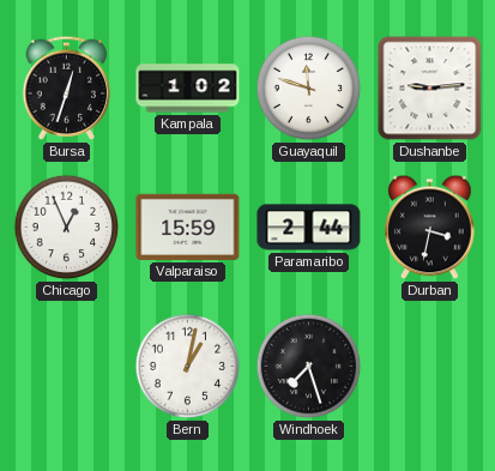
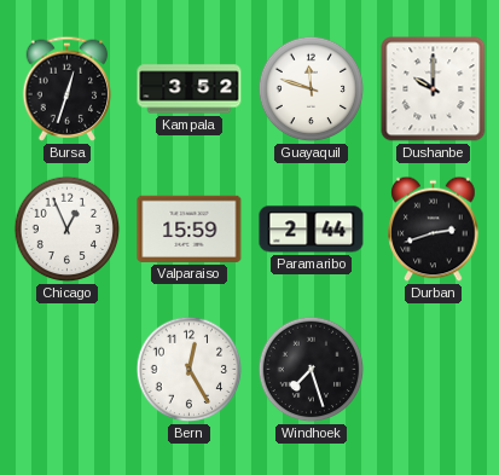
Kampala: 1:02 -> 3:52
Dushanbe: 9:14 -> 10:00
Durban: 3:32 -> 2:42
Bern: 1:02 -> 12:25
